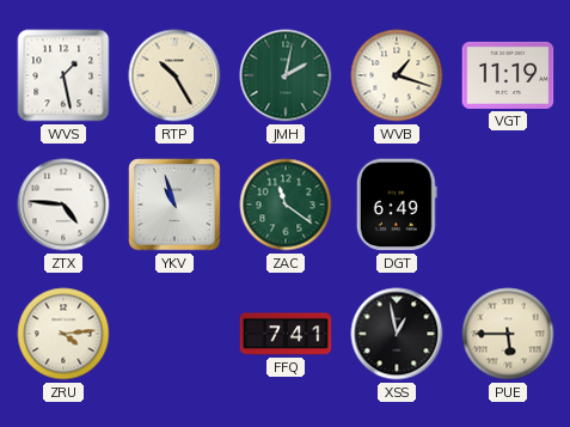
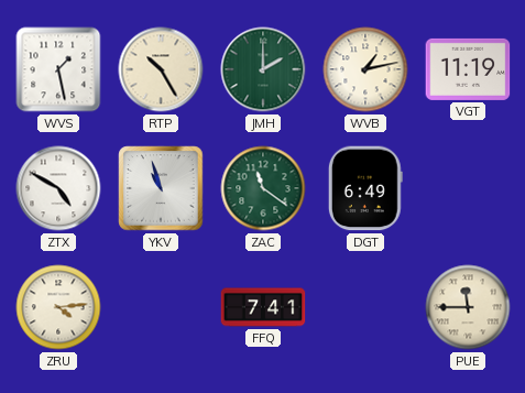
JMH: 2:02 -> 2:00
WVB: 1:18 -> 1:13
ZTX: 4:46 -> 4:50
XSS: 12:58 -> none
PUE: 5:45 -> 11:45
